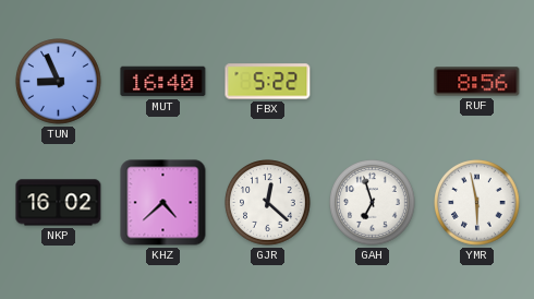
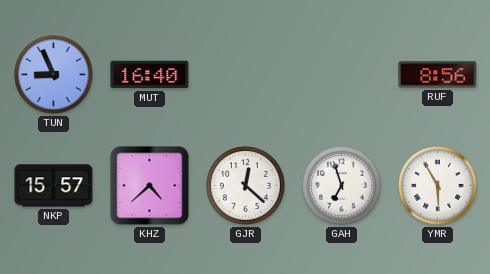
FBX: 5:22 -> none
NKP: 16:02 -> 15:57
YMR: 5:58 -> 5:55
